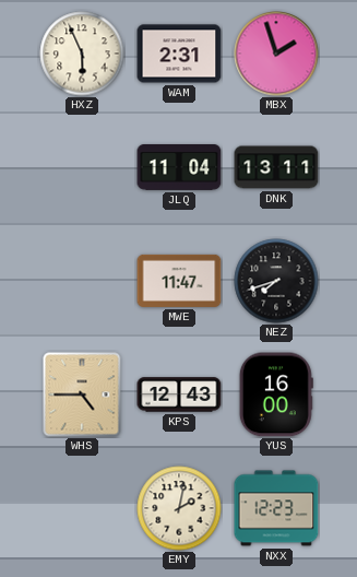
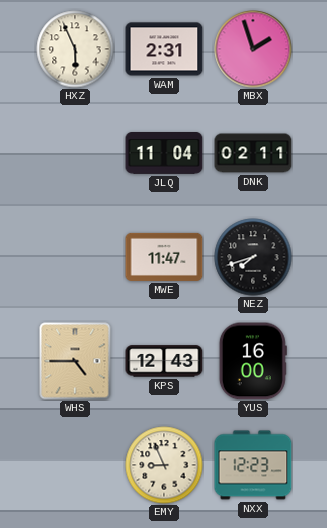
DNK: 13:11 -> 02:11
EMY: 2:02 -> 8:56
